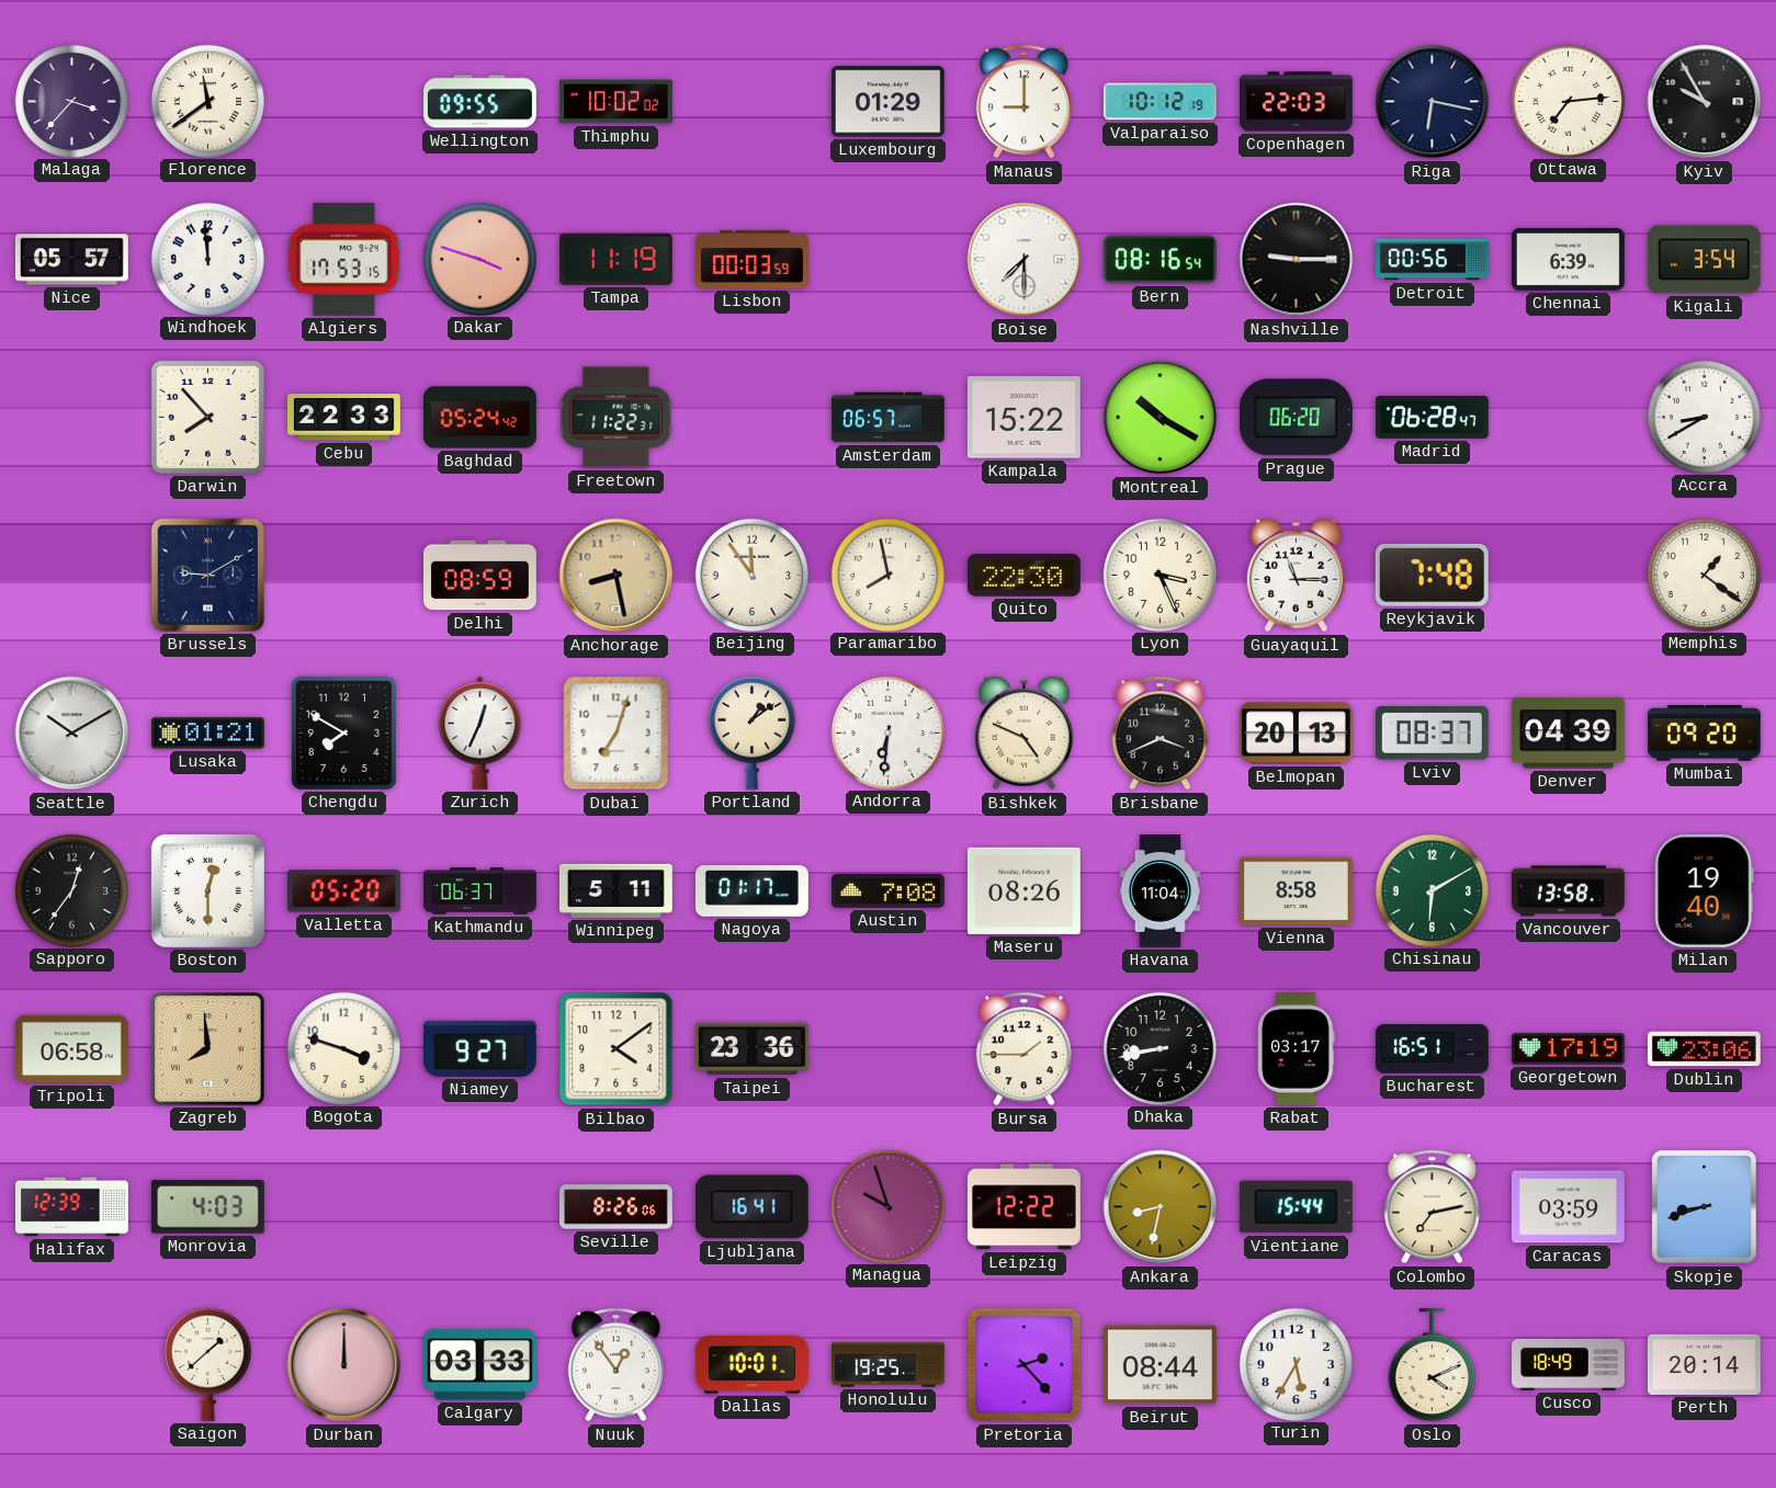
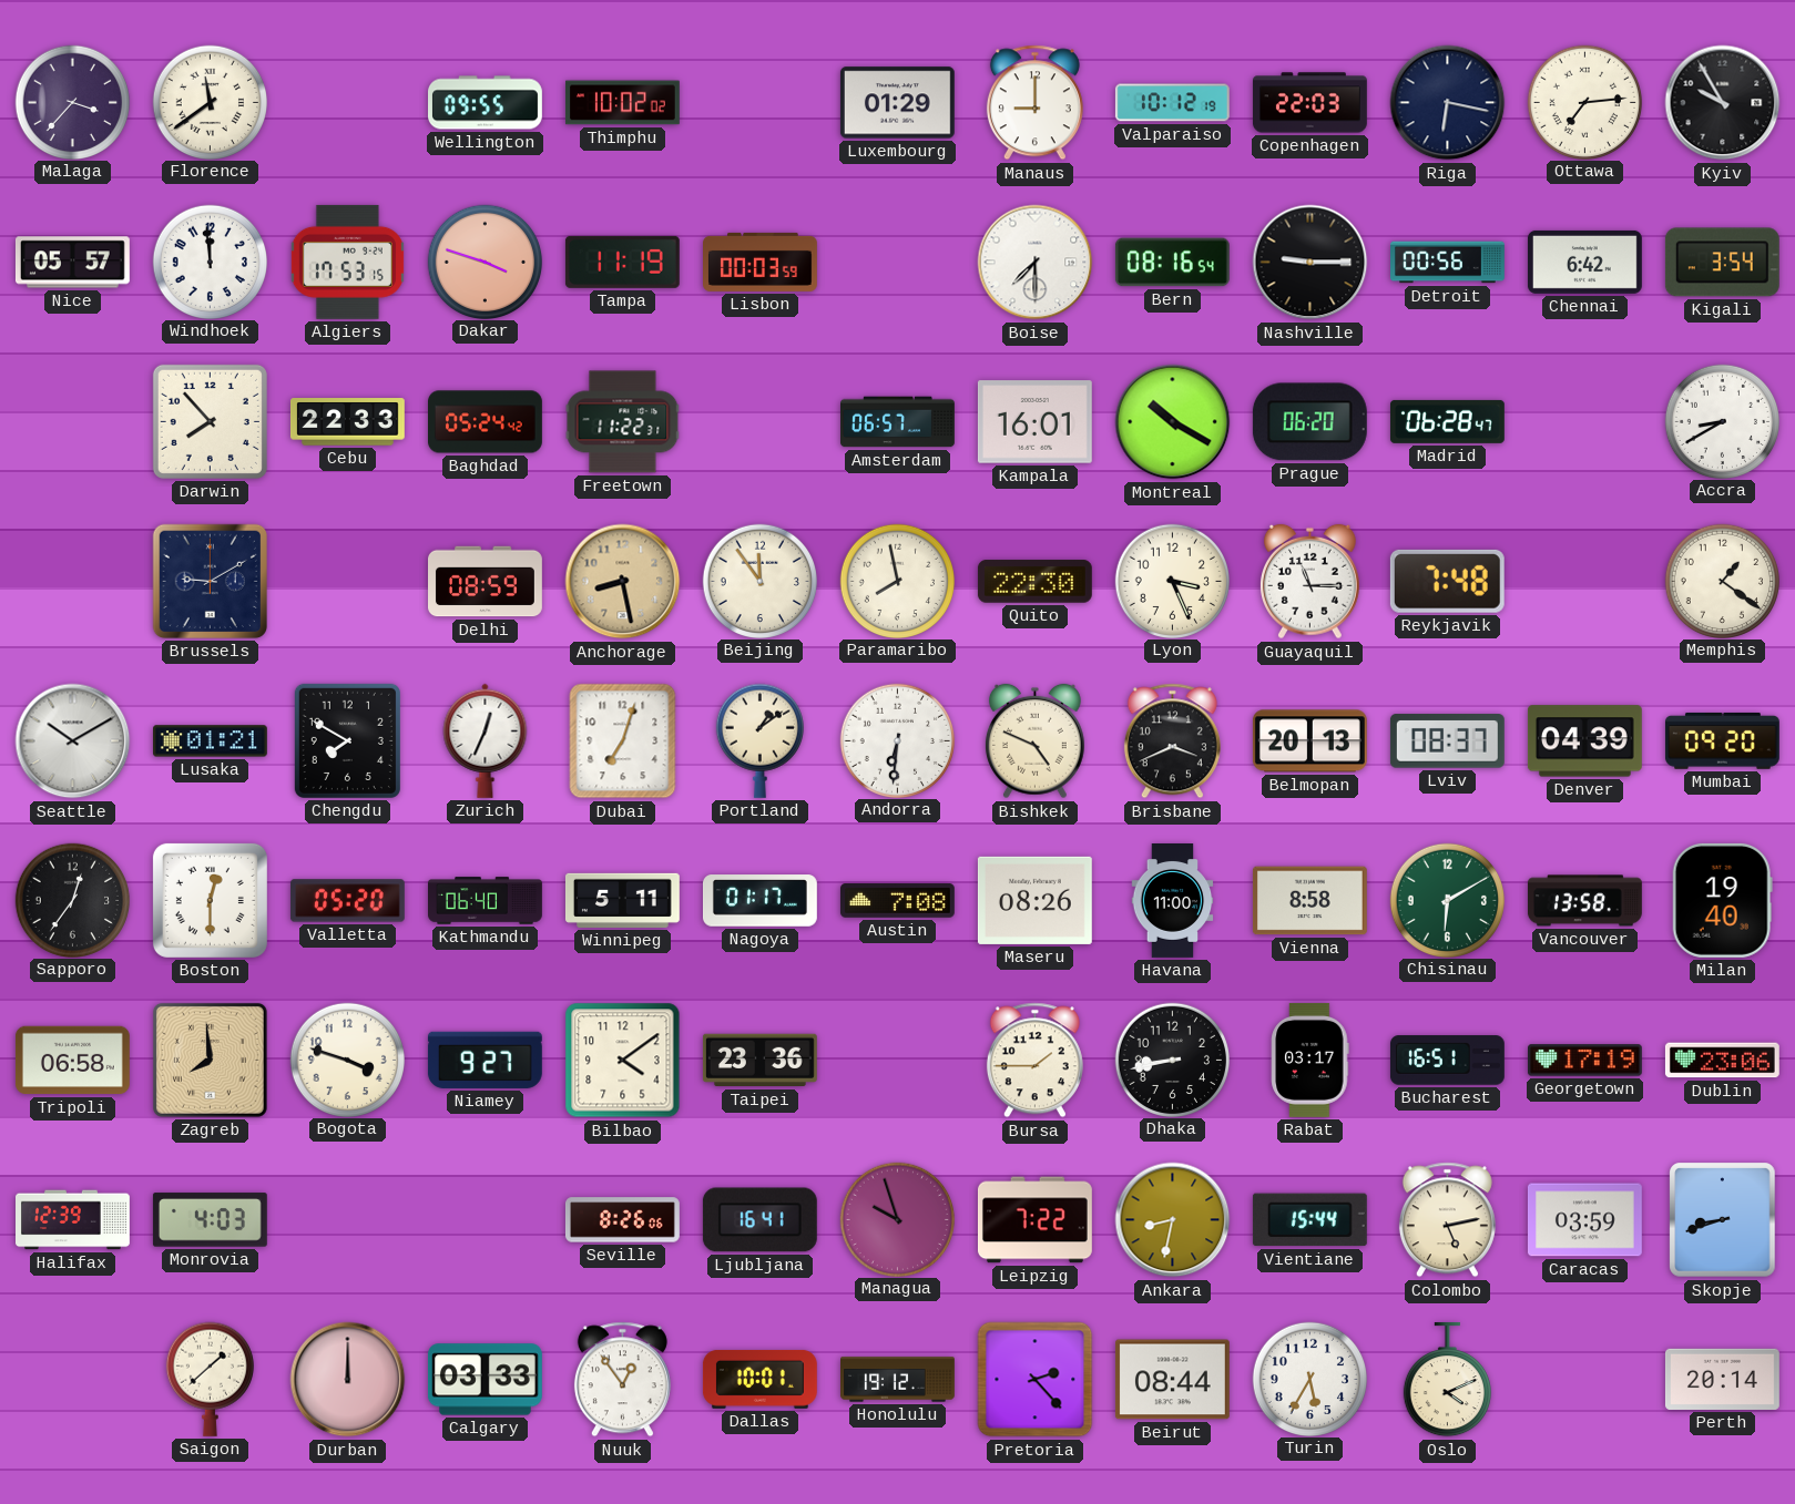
Chennai: 6:39 -> 6:42
Kampala: 15:22 -> 16:01
Kathmandu: 06:37 -> 06:40
Havana: 11:04 -> 11:00
Leipzig: 12:22 -> 7:22
Colombo: 7:13 -> 5:13
Honolulu: 19:25 -> 19:12
Cusco: 18:49 -> none
